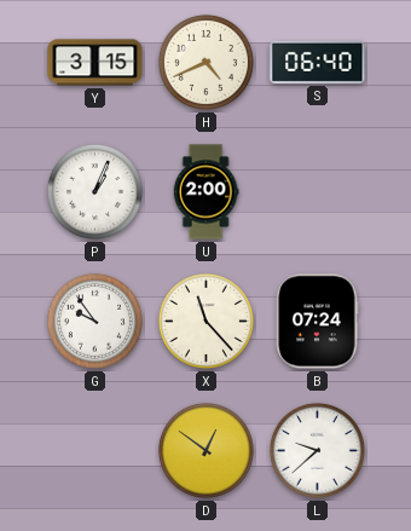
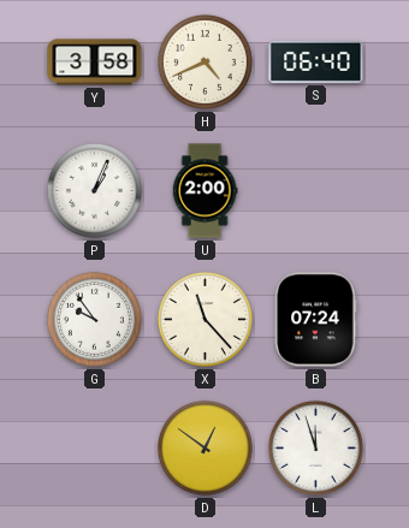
Y: 3:15 -> 3:58
L: 9:38 -> 11:57
